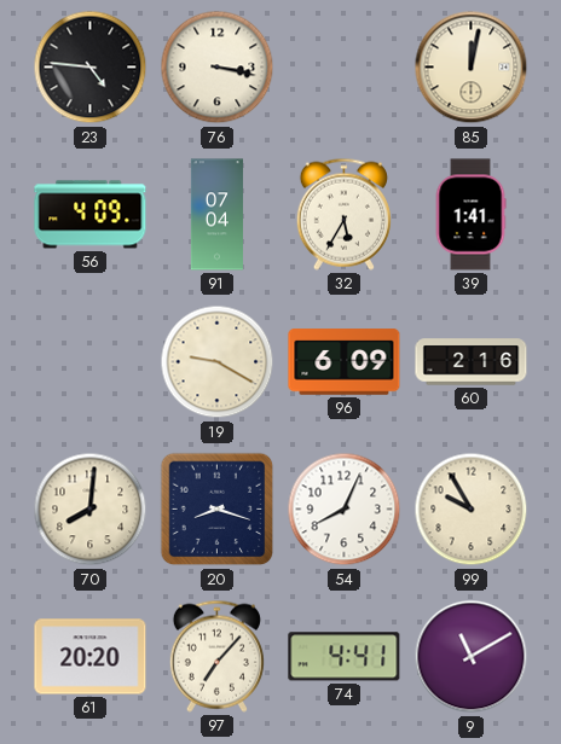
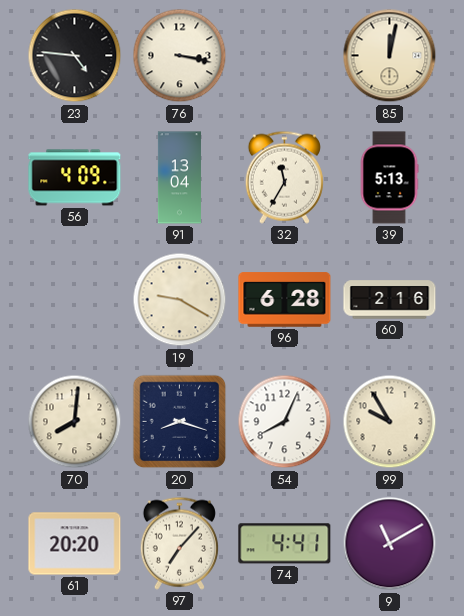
91: 07:04 -> 13:04
32: 5:35 -> 11:35
39: 1:41 -> 5:13
96: 6:09 -> 6:28
